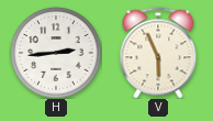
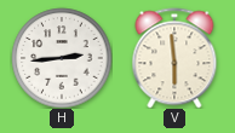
V: 5:56 -> 5:59
